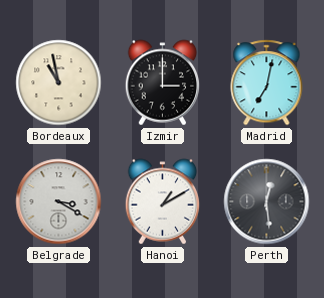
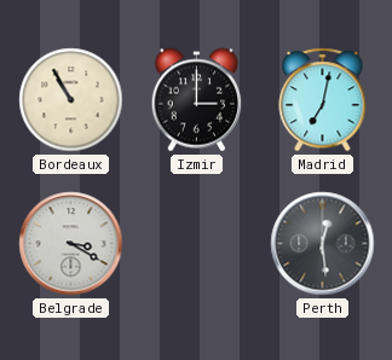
Bordeaux: 10:58 -> 10:55
Hanoi: 1:10 -> none
